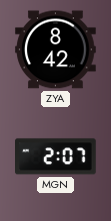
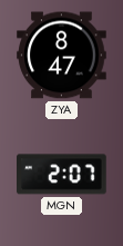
ZYA: 8:42 -> 8:47
